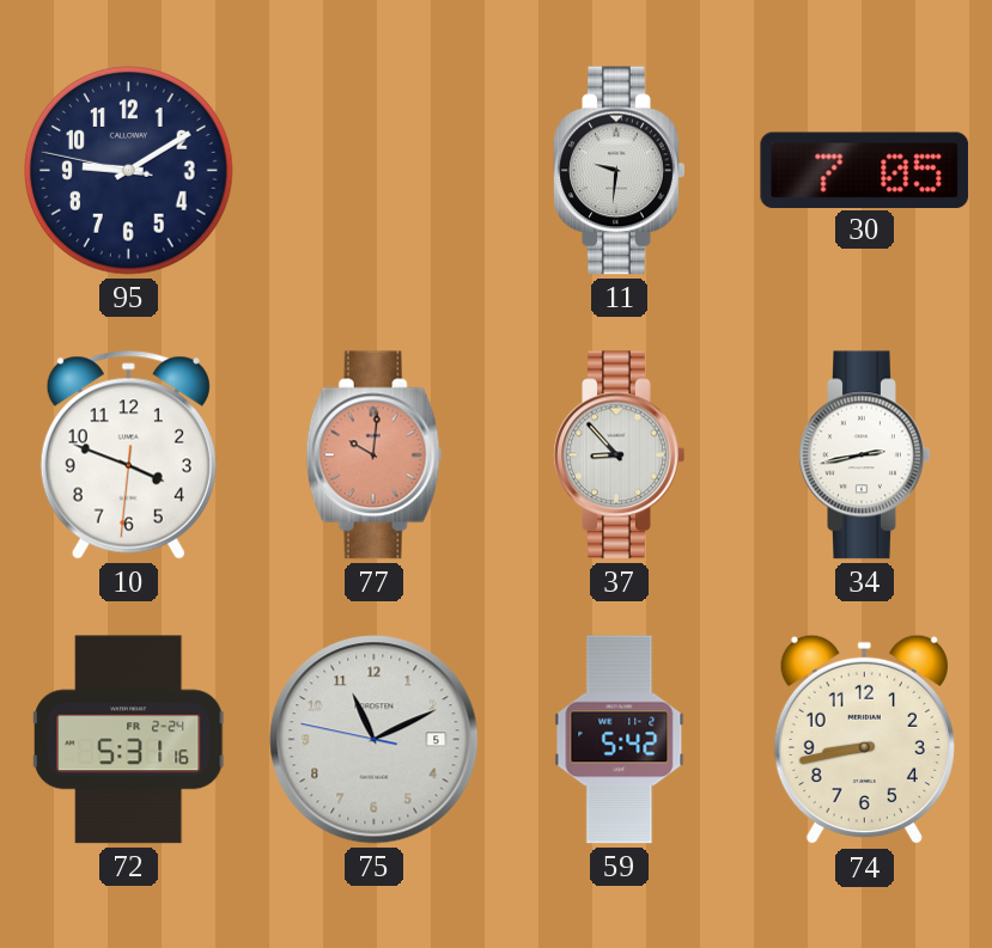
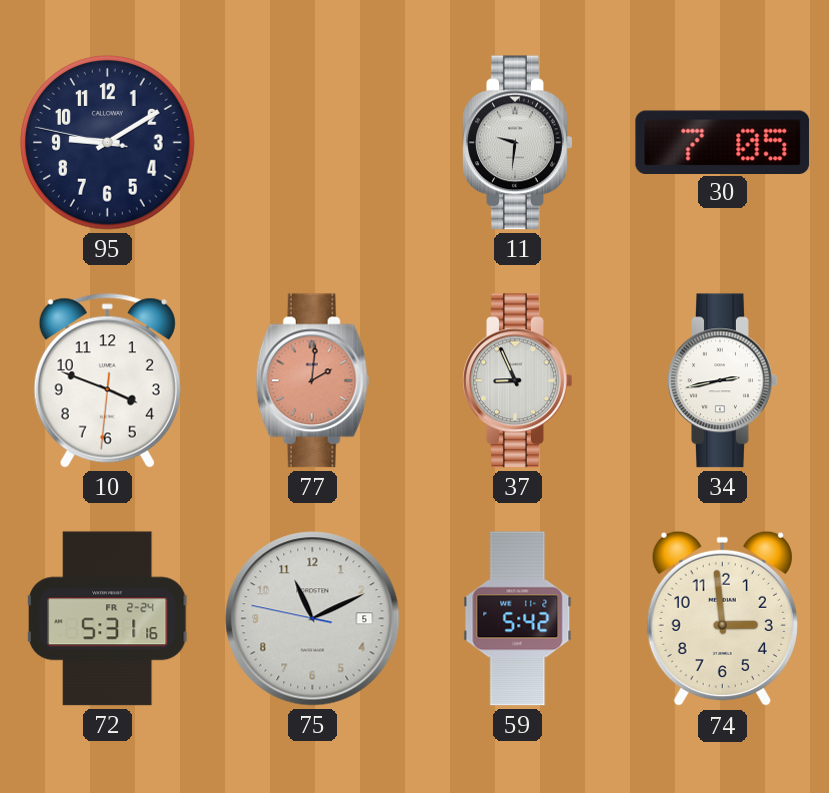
77: 10:01 -> 2:01
37: 8:53 -> 8:56
74: 8:43 -> 2:59
